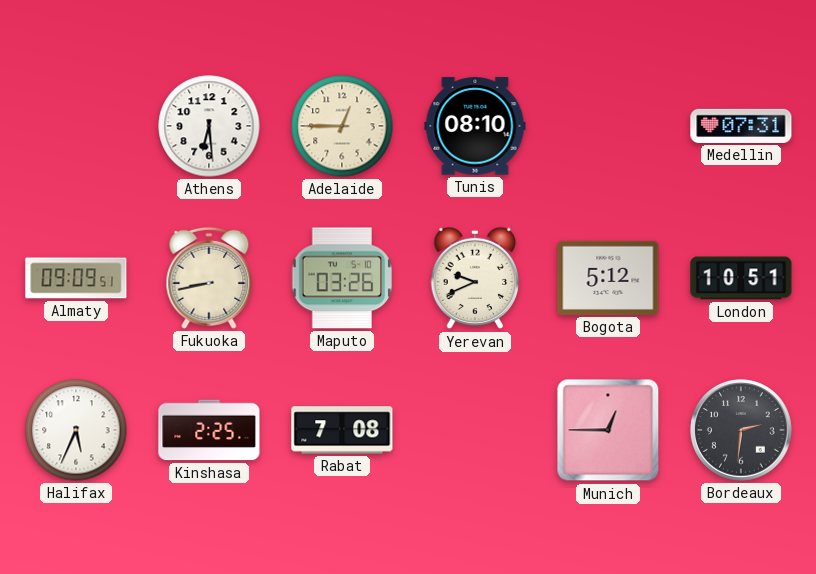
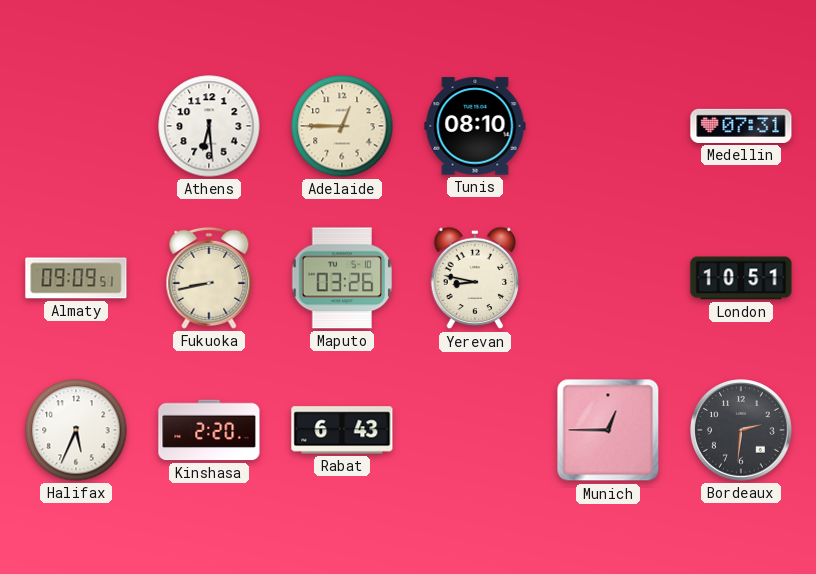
Yerevan: 9:41 -> 8:47
Bogota: 5:12 -> none
Kinshasa: 2:25 -> 2:20
Rabat: 7:08 -> 6:43
